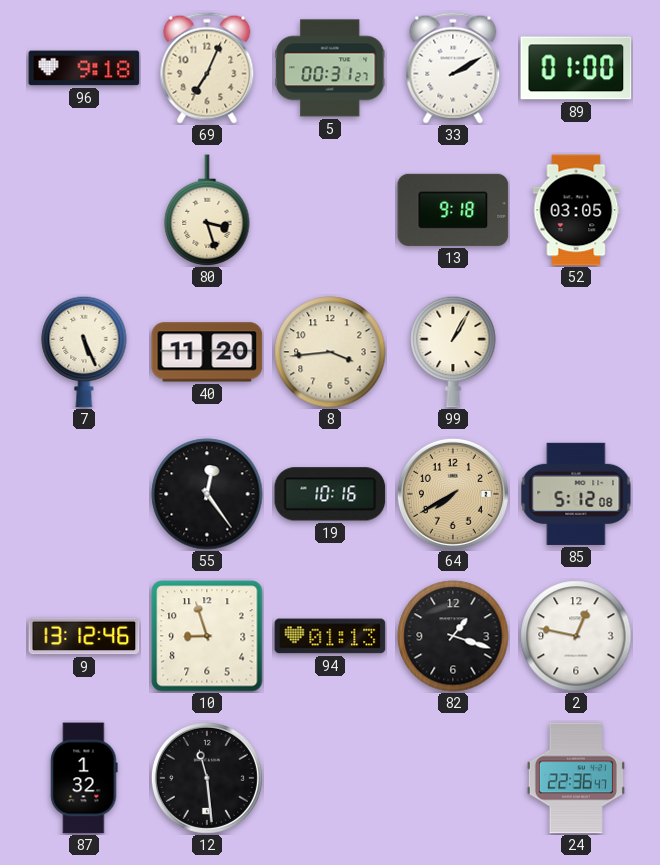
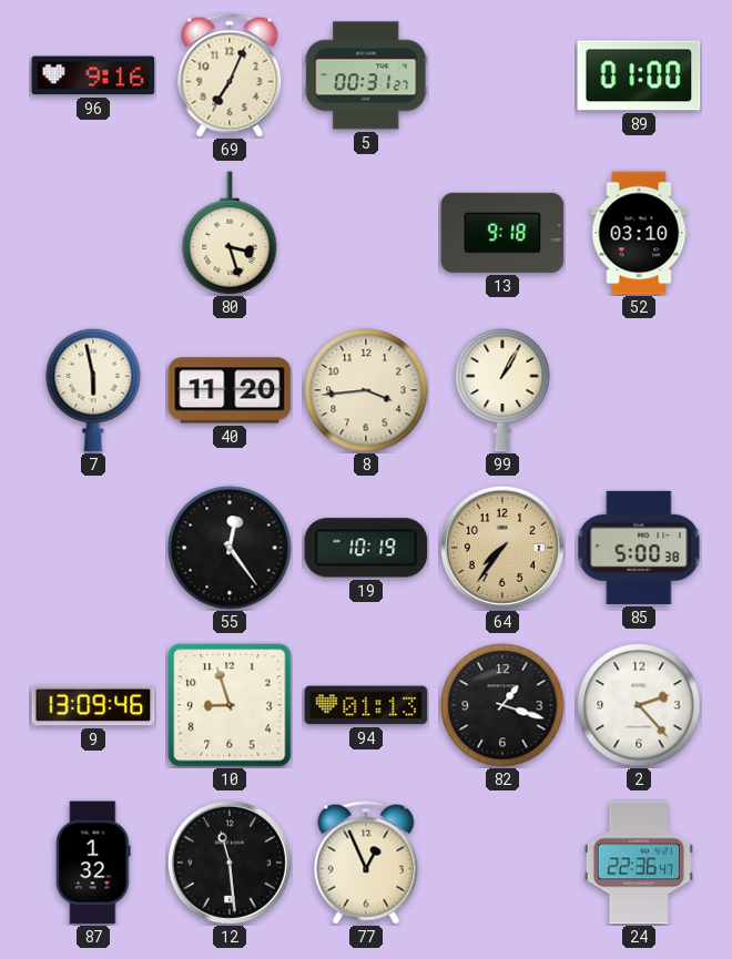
96: 9:18 -> 9:16
33: 2:10 -> none
52: 03:05 -> 03:10
7: 5:26 -> 5:58
19: 10:16 -> 10:19
64: 7:40 -> 7:36
85: 5:12 -> 5:00
9: 13:12 -> 13:09
2: 12:47 -> 2:23
77: none -> 12:56
